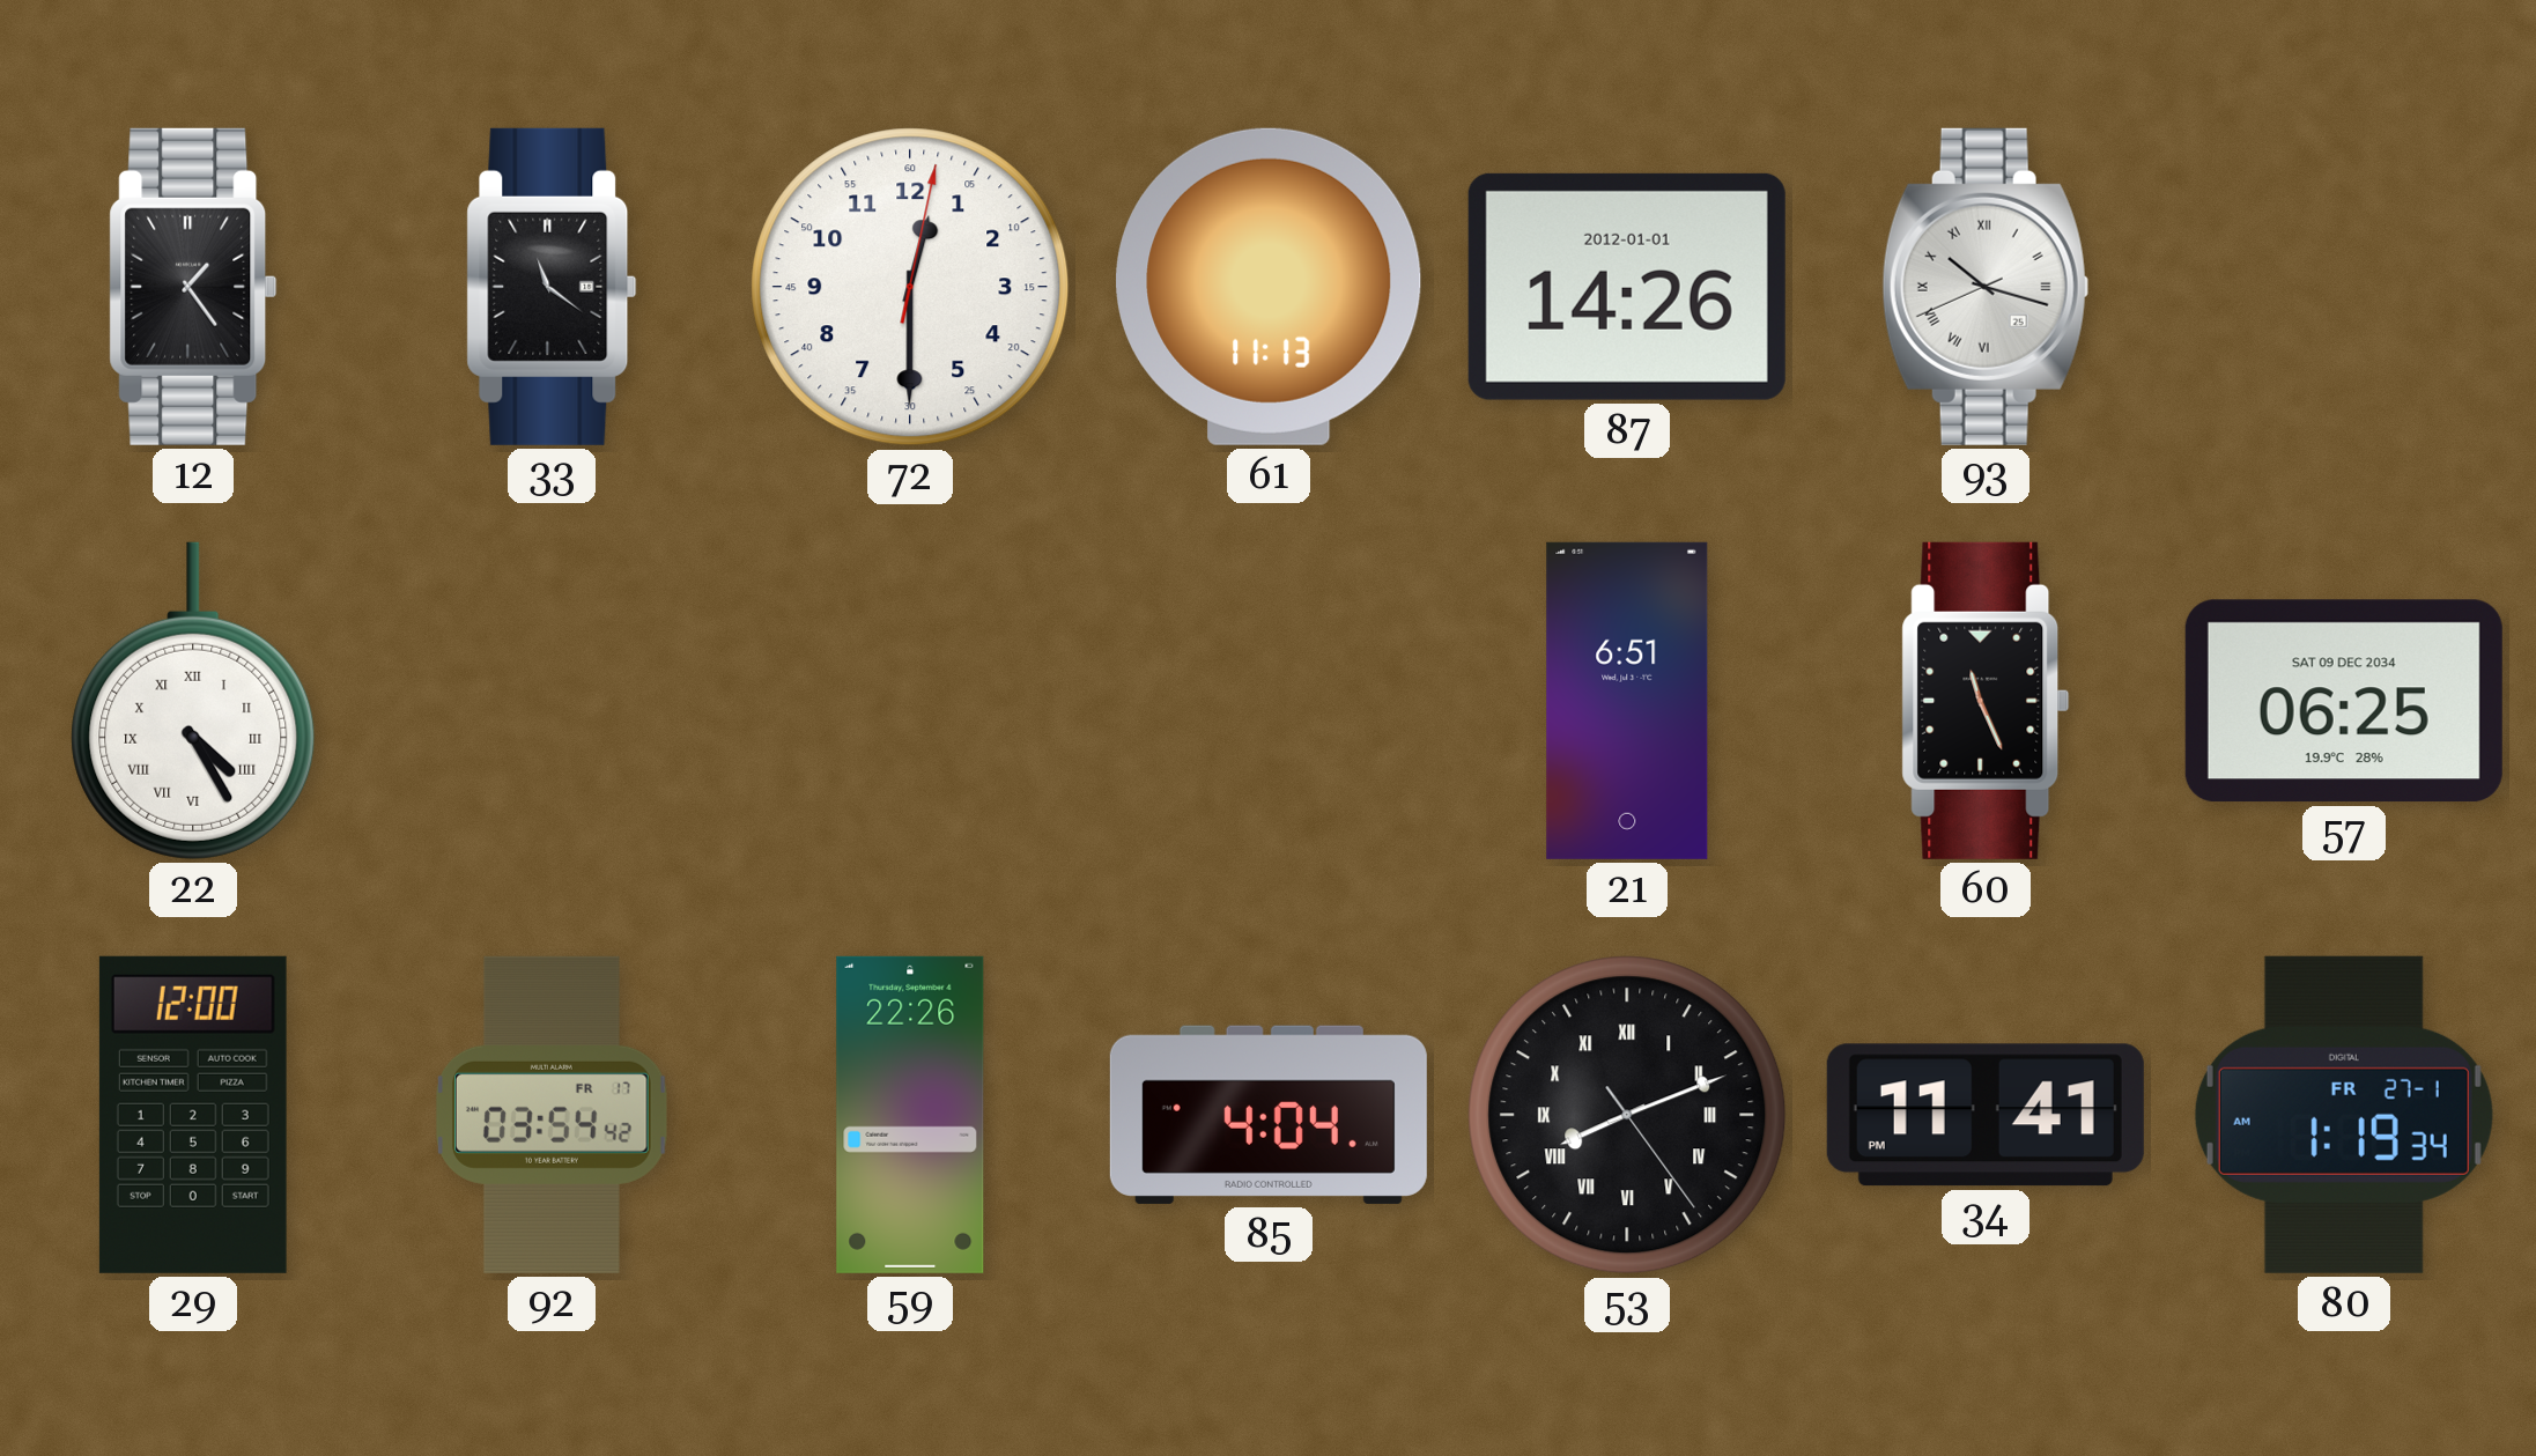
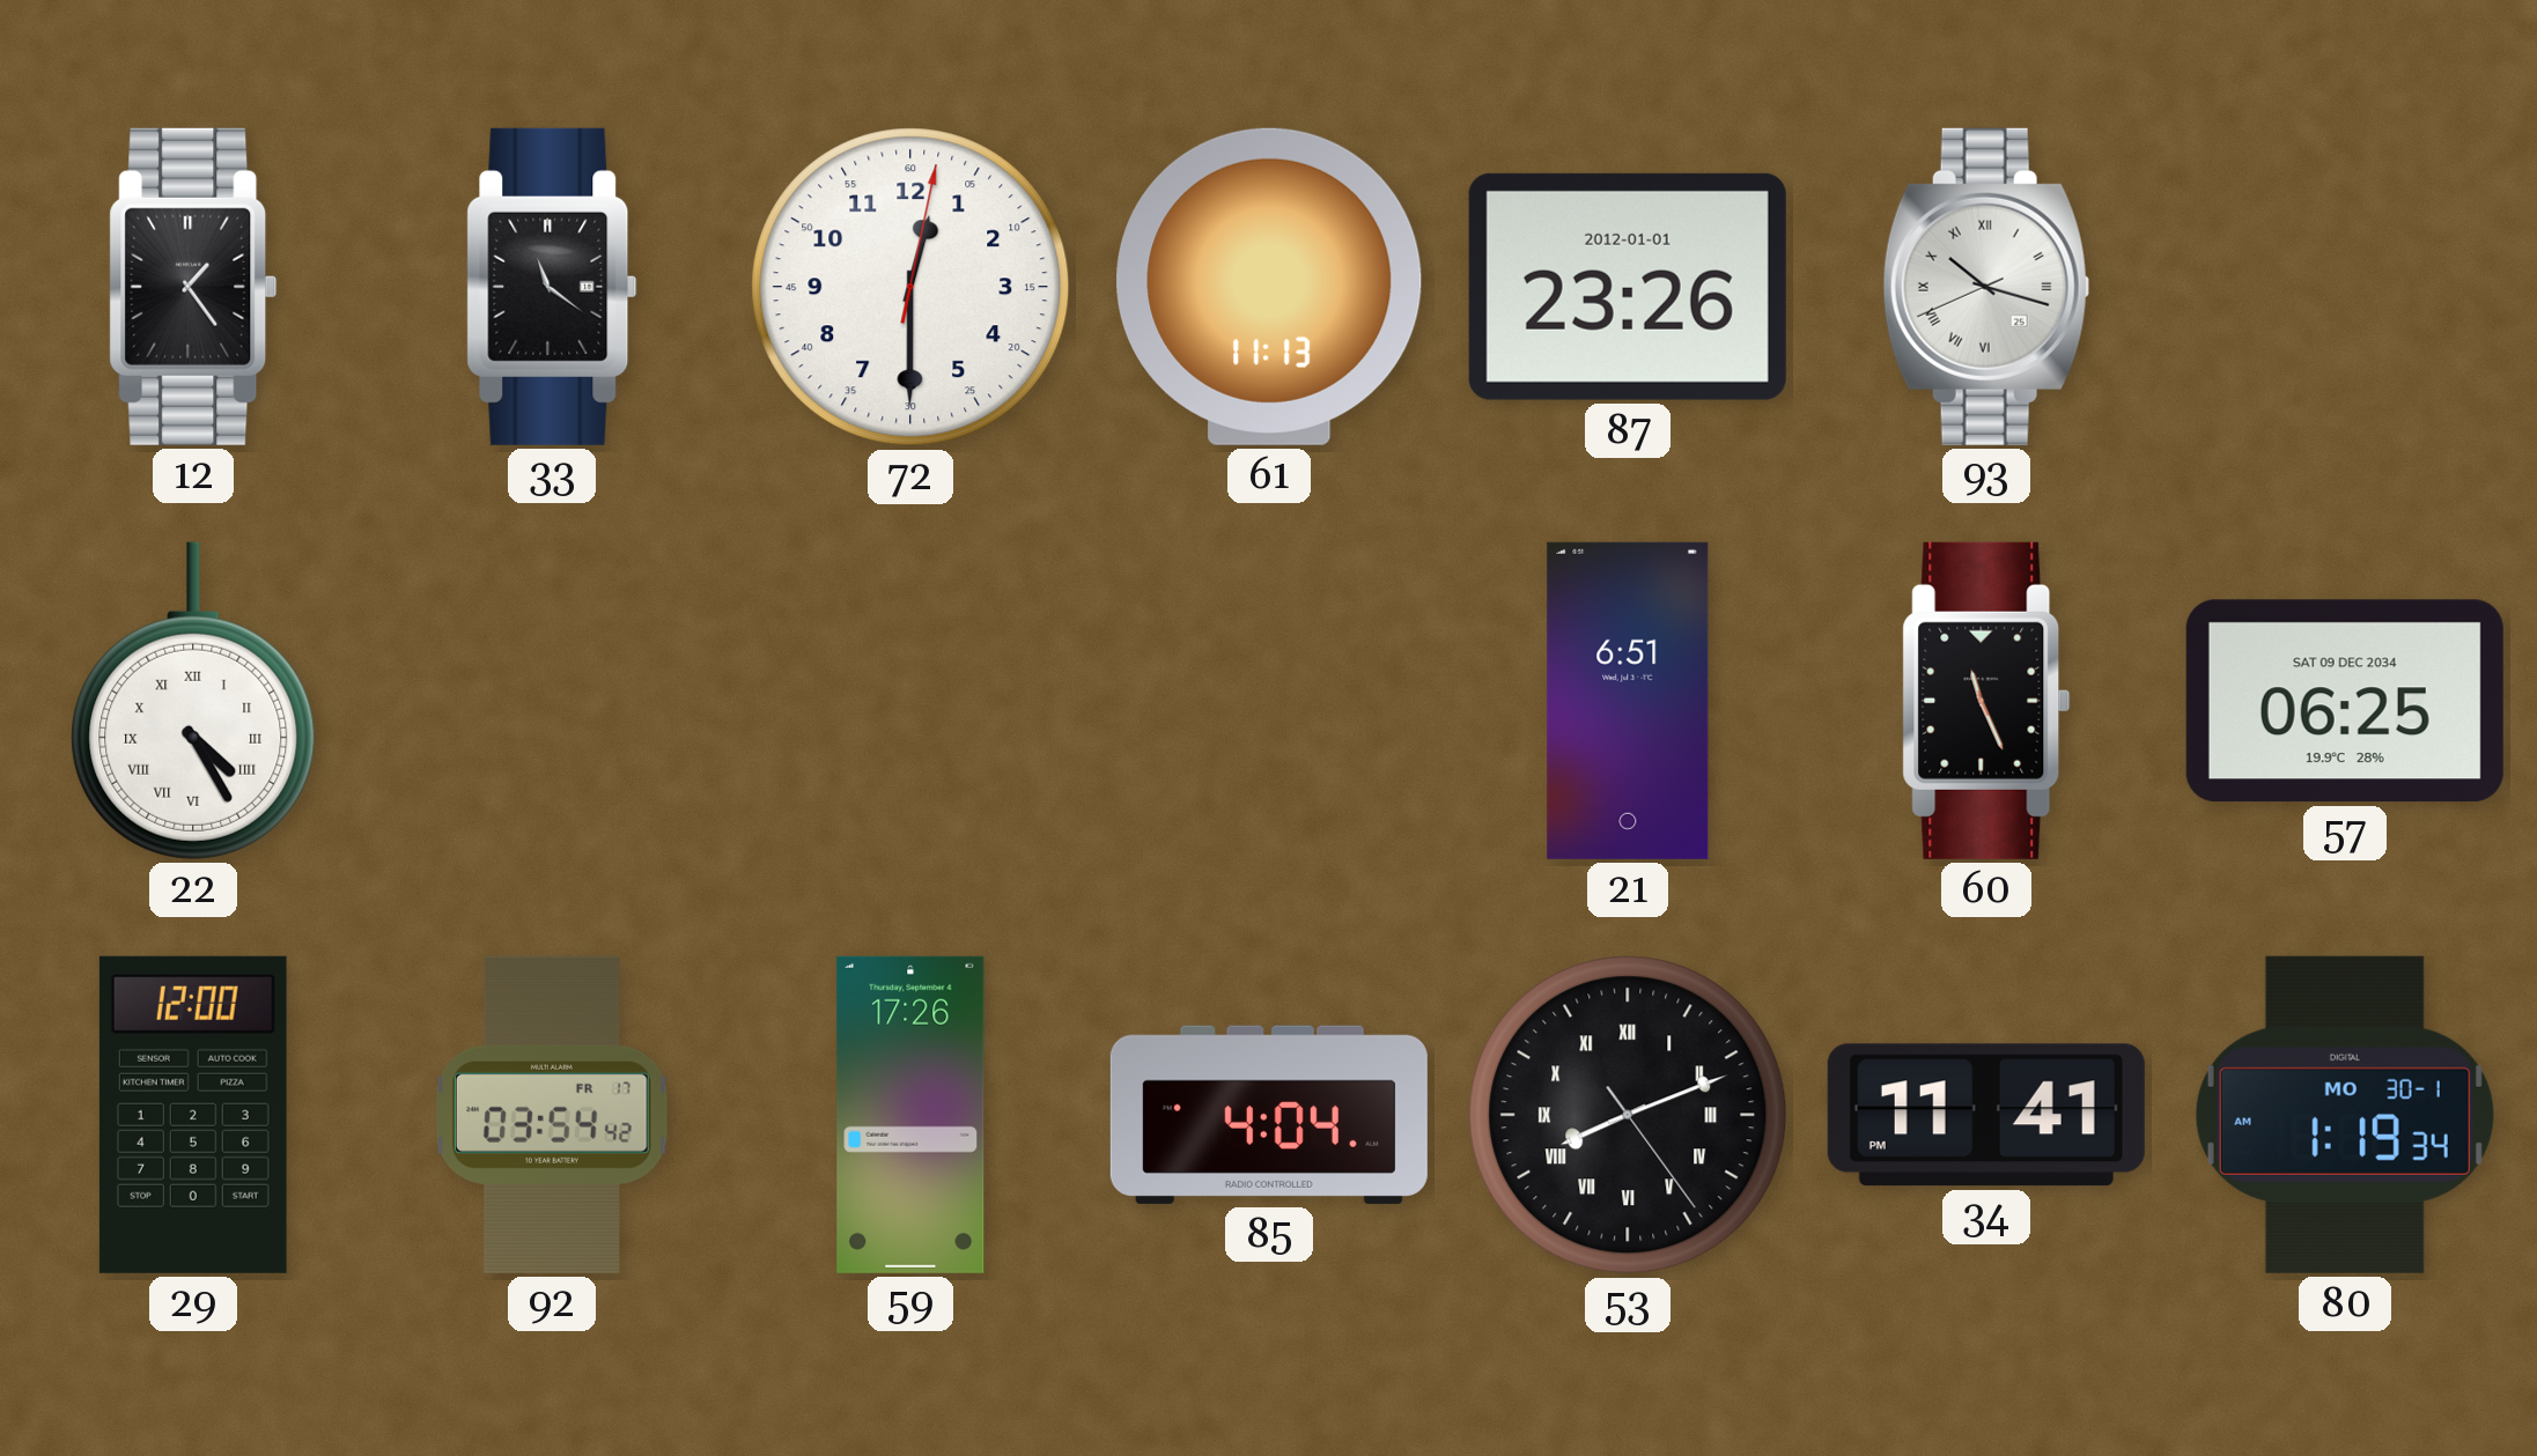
87: 14:26 -> 23:26
59: 22:26 -> 17:26
80 date: FR 27-1 -> MO 30-1
